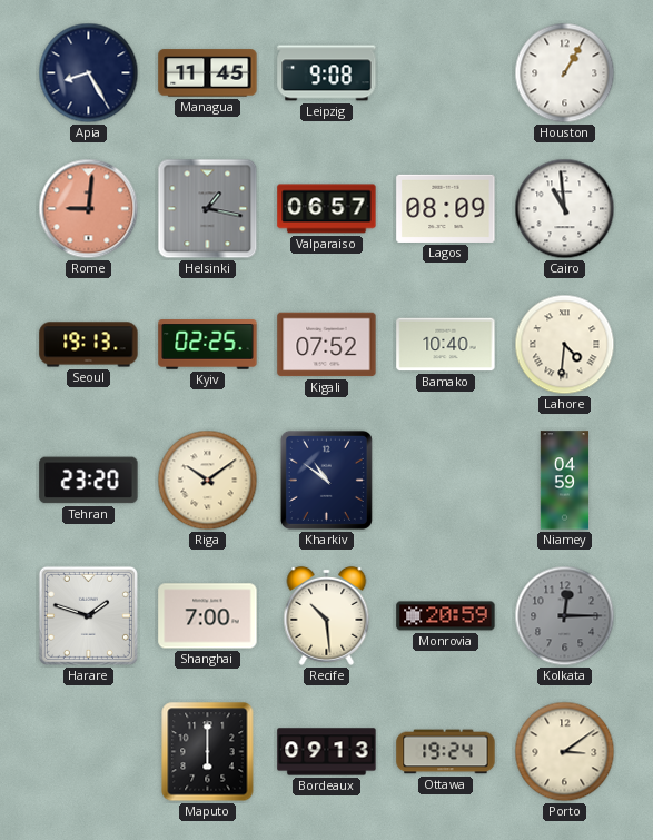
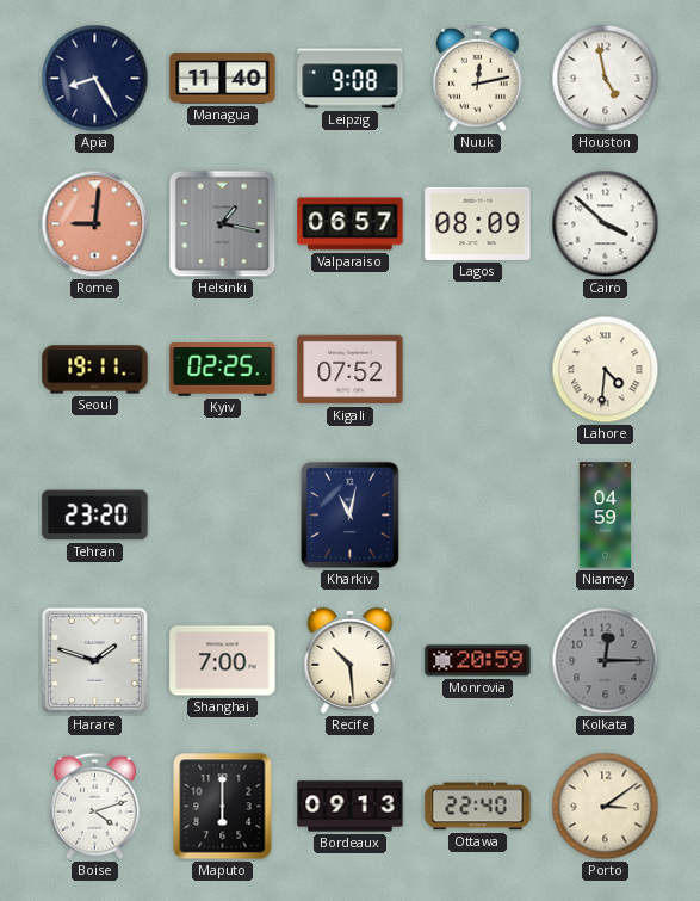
Managua: 11:45 -> 11:40
Nuuk: none -> 12:13
Houston: 1:05 -> 4:58
Cairo: 10:59 -> 3:52
Seoul: 19:13 -> 19:11
Bamako: 10:40 -> none
Riga: 10:09 -> none
Kharkiv: 10:51 -> 11:02
Boise: none -> 4:12
Ottawa: 19:24 -> 22:40
